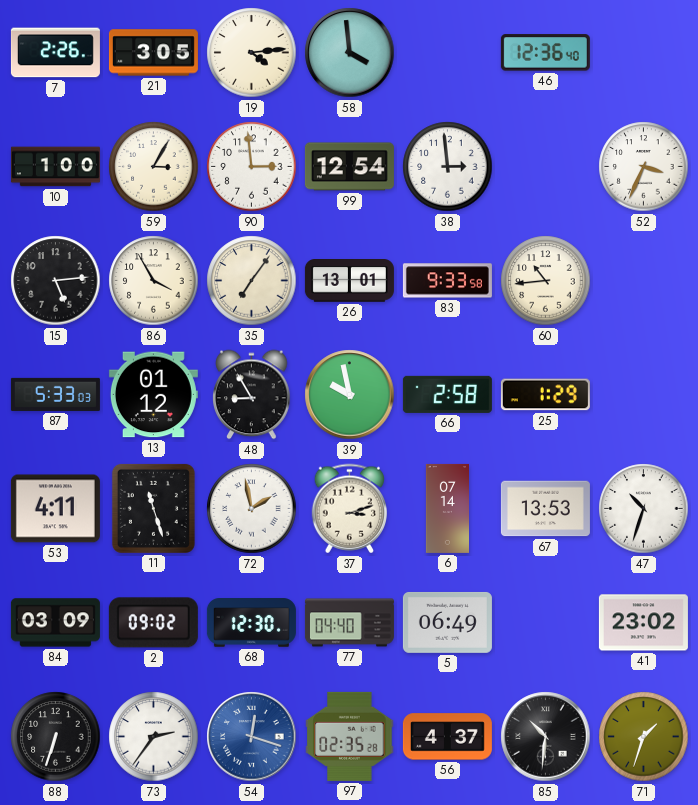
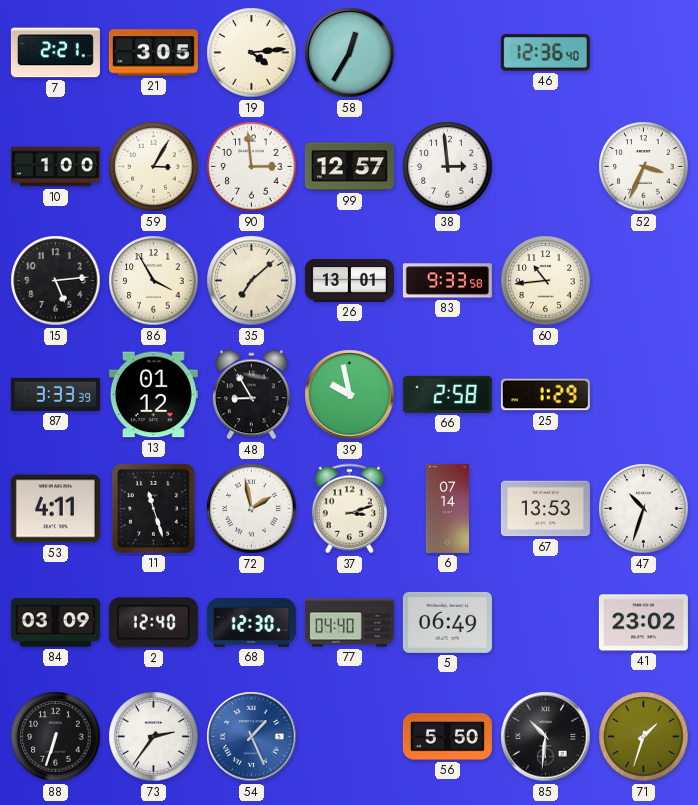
7: 2:26 -> 2:21
58: 3:59 -> 12:35
99: 12:54 -> 12:57
35: 7:06 -> 7:08
87: 5:33 -> 3:33
2: 09:02 -> 12:40
54: 12:18 -> 1:26
97: 02:35 -> none
56: 4:37 -> 5:50
